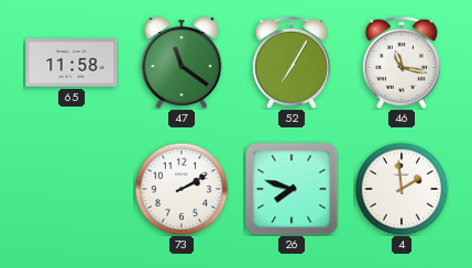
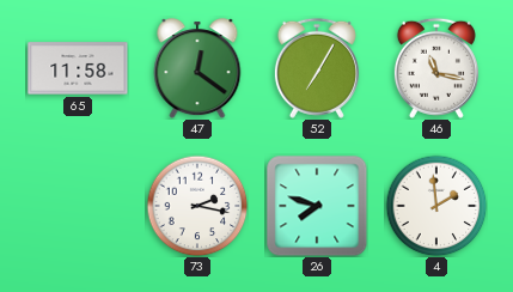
47: 11:21 -> 12:21
73: 2:10 -> 2:17
